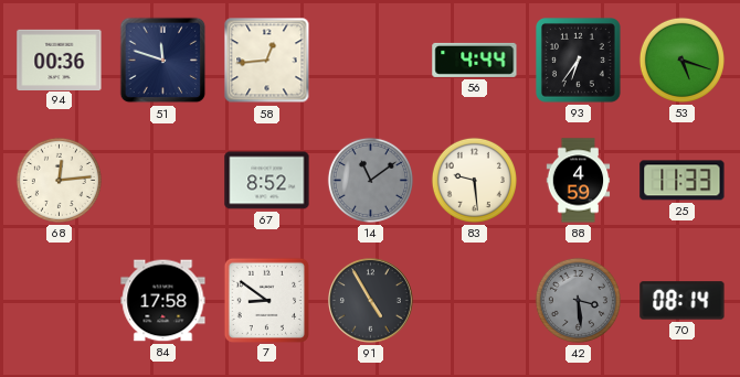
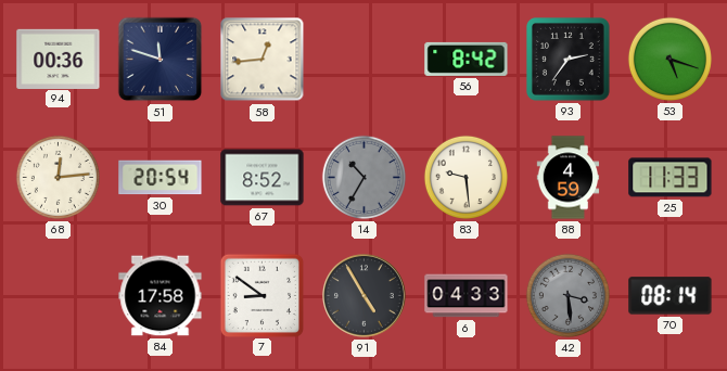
56: 4:44 -> 8:42
93: 6:36 -> 2:36
30: none -> 20:54
14: 11:09 -> 10:35
6: none -> 04:33
